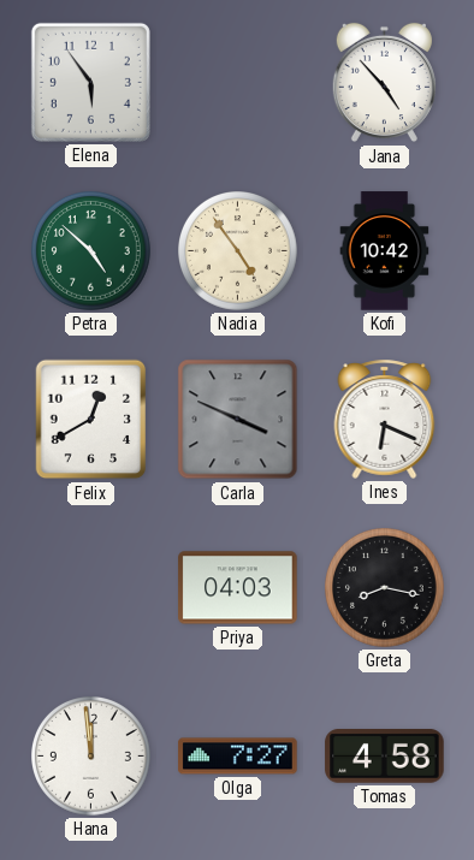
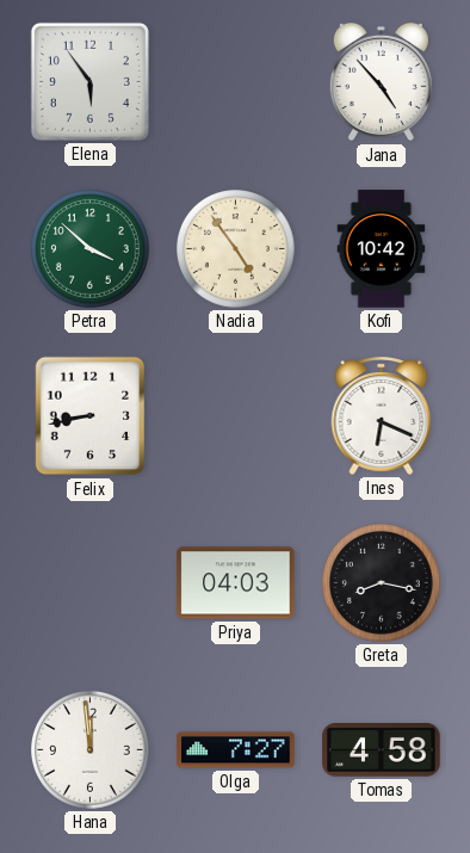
Petra: 4:52 -> 3:52
Felix: 12:40 -> 8:43
Carla: 3:49 -> none
